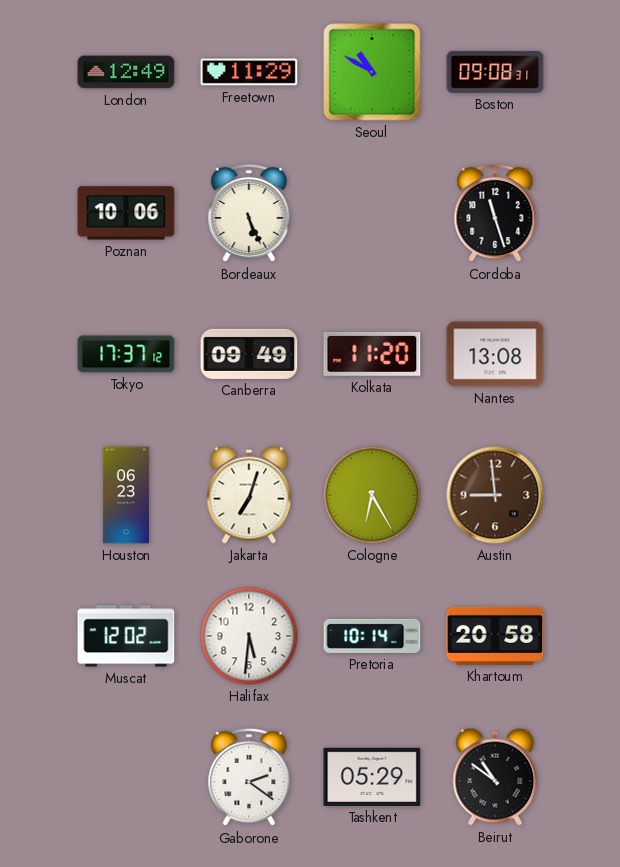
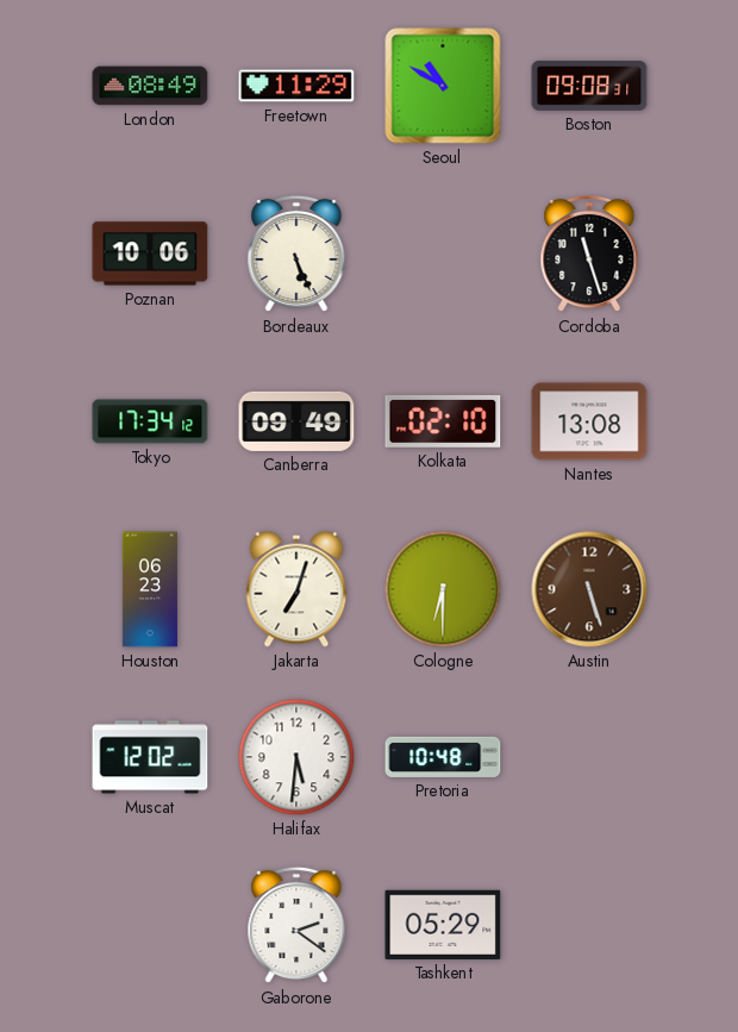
London: 12:49 -> 08:49
Tokyo: 17:37 -> 17:34
Kolkata: 11:20 -> 02:10
Cologne: 6:25 -> 6:30
Austin: 8:59 -> 5:27
Pretoria: 10:14 -> 10:48
Khartoum: 20:58 -> none
Beirut: 10:51 -> none
